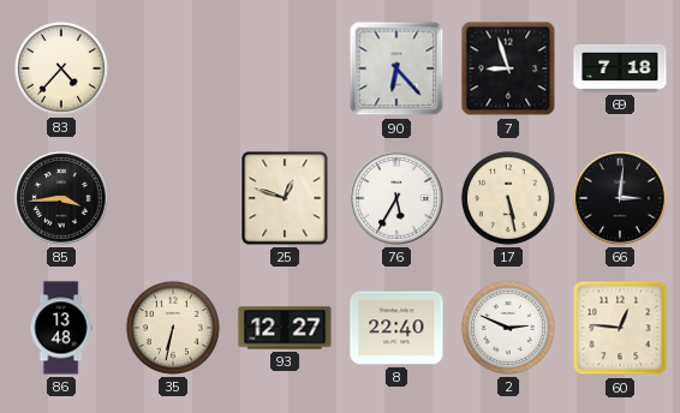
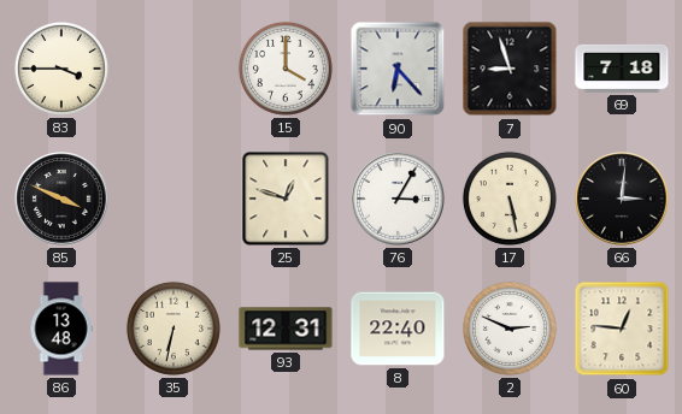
83: 4:37 -> 3:45
15: none -> 4:00
85: 3:44 -> 3:49
76: 5:35 -> 3:05
93: 12:27 -> 12:31
